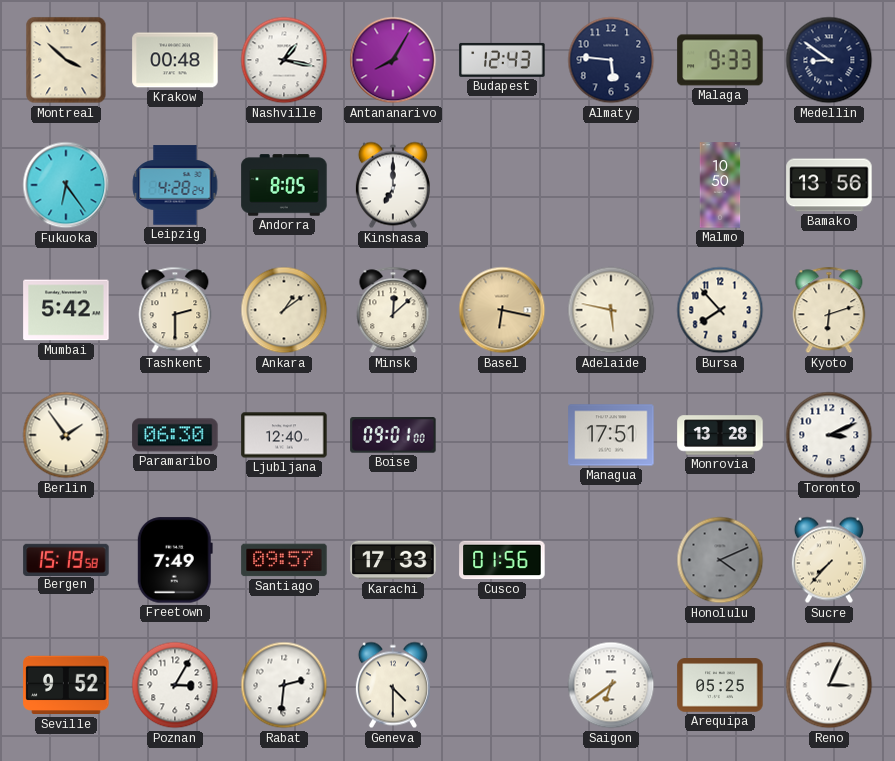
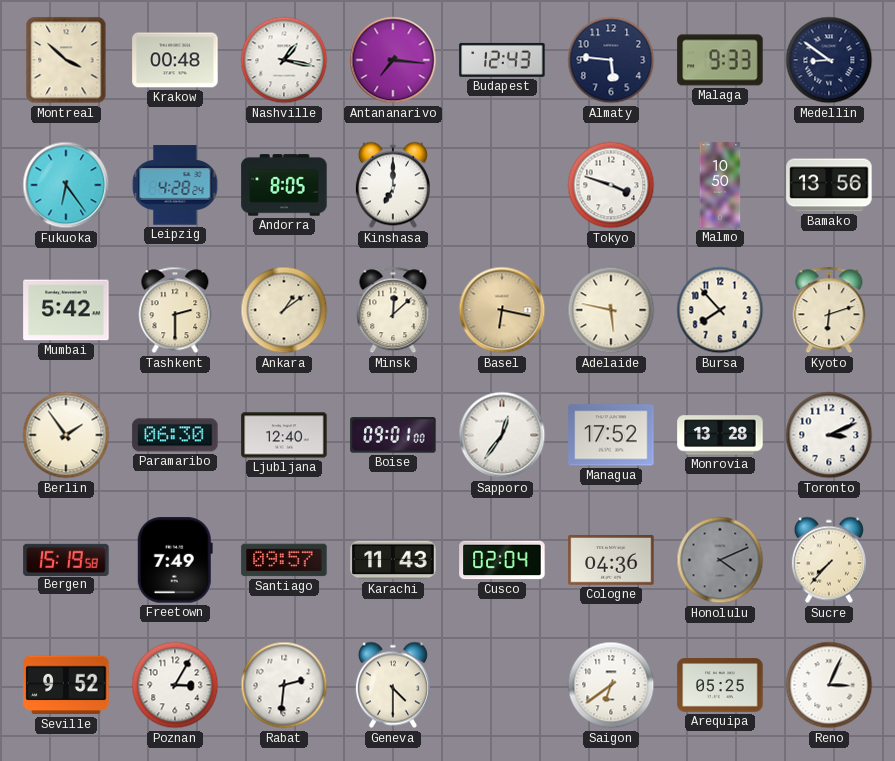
Antananarivo: 8:05 -> 7:16
Tokyo: none -> 3:48
Sapporo: none -> 12:36
Managua: 17:51 -> 17:52
Karachi: 17:33 -> 11:43
Cusco: 01:56 -> 02:04
Cologne: none -> 04:36
